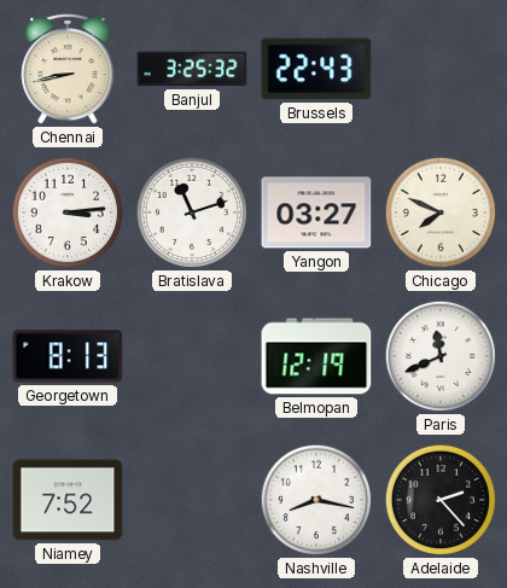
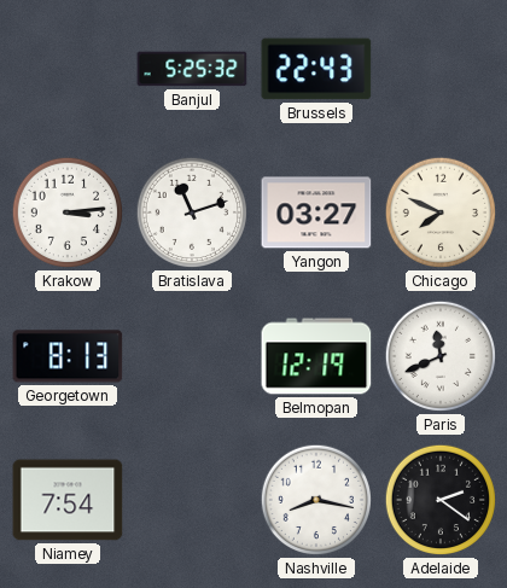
Chennai: 8:43 -> none
Banjul: 3:25 -> 5:25
Niamey: 7:52 -> 7:54
Adelaide: 2:23 -> 2:21
